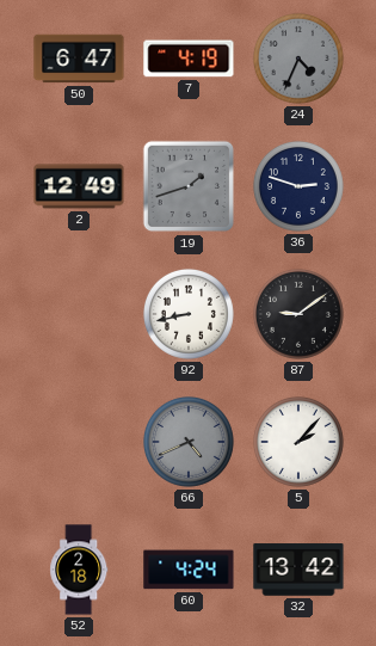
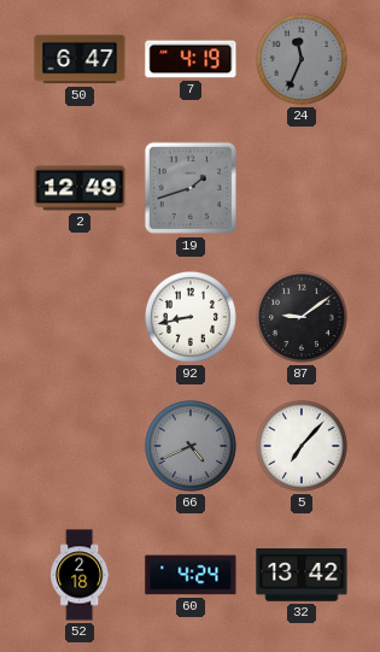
24: 4:34 -> 11:34
36: 2:48 -> none
5: 2:07 -> 7:07
